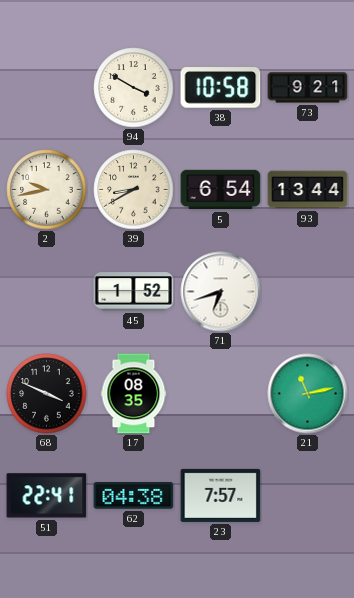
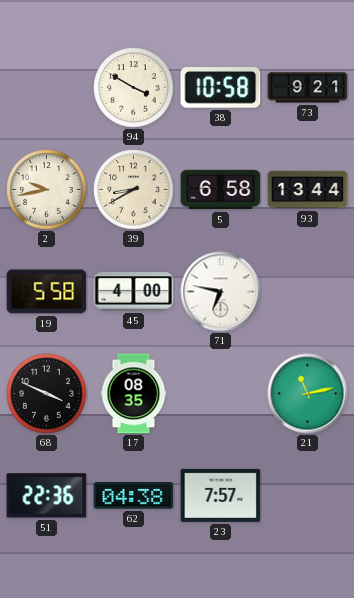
5: 6:54 -> 6:58
19: none -> 5:58
45: 1:52 -> 4:00
71: 6:42 -> 6:47
51: 22:41 -> 22:36
